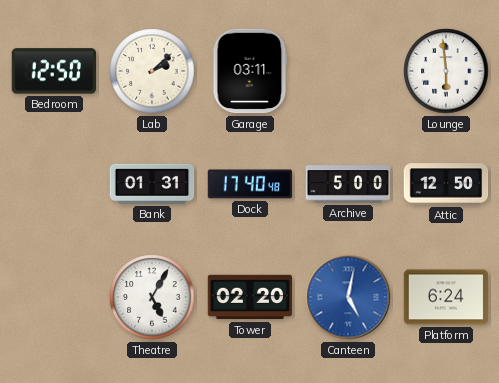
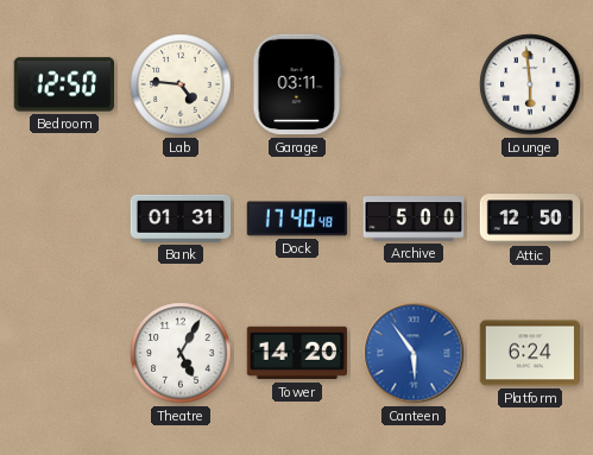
Lab: 2:08 -> 4:46
Tower: 02:20 -> 14:20
Canteen: 5:02 -> 5:54
